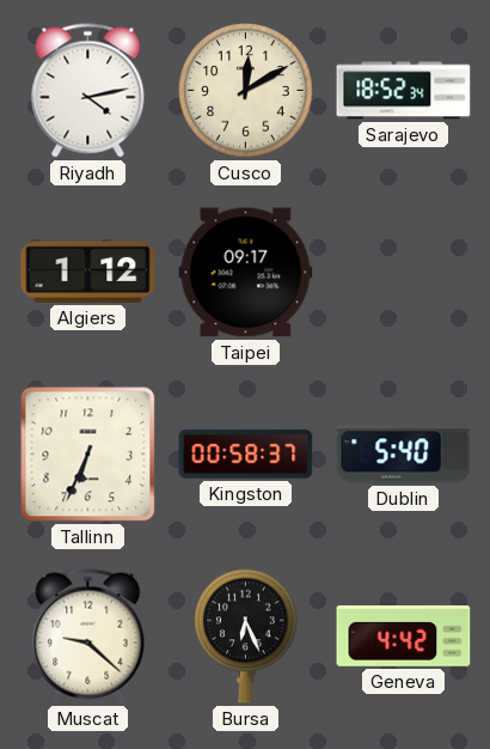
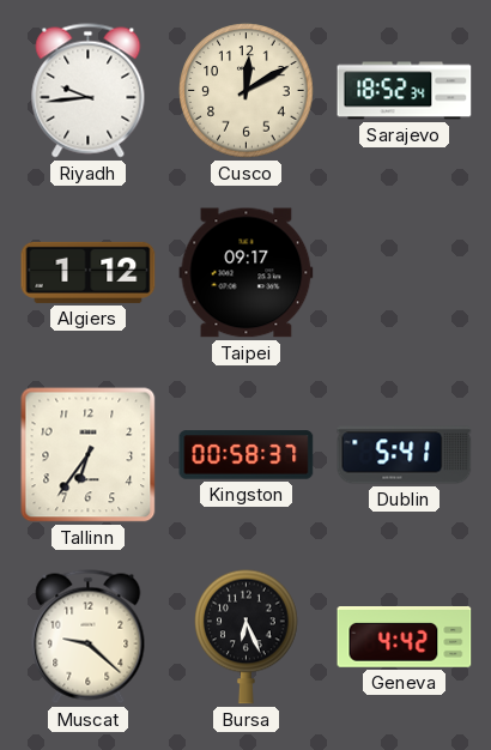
Riyadh: 4:13 -> 9:44
Tallinn: 6:34 -> 6:36
Dublin: 5:40 -> 5:41
